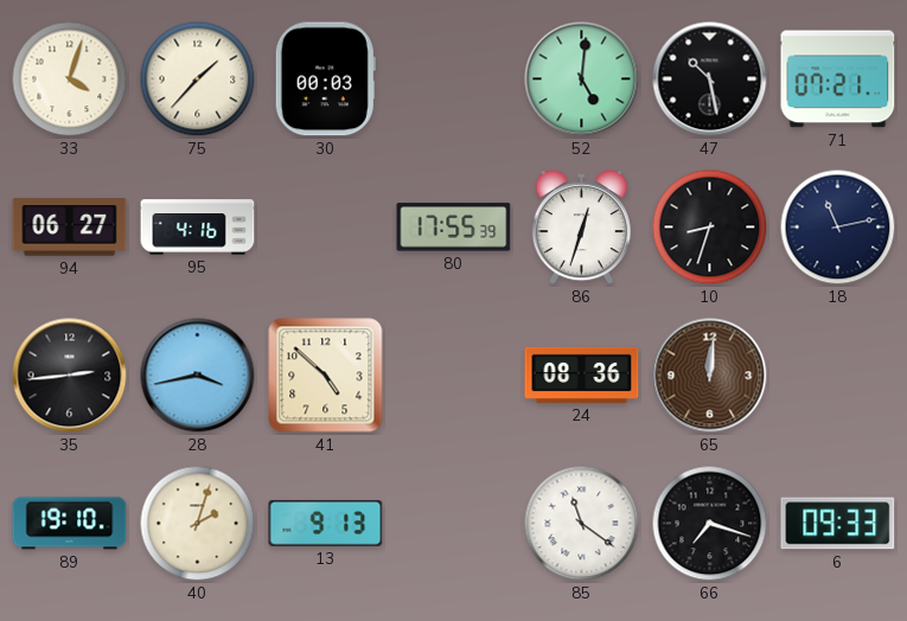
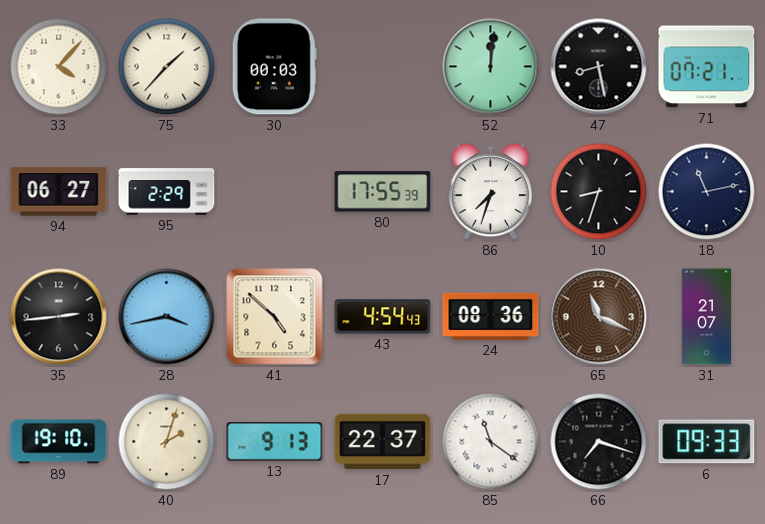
33: 4:03 -> 4:07
52: 5:01 -> 12:01
47: 10:28 -> 8:28
95: 4:16 -> 2:29
86: 12:33 -> 7:33
43: none -> 4:54
65: 12:01 -> 11:19
31: none -> 21:07
17: none -> 22:37
